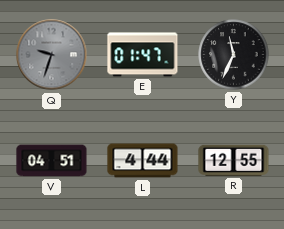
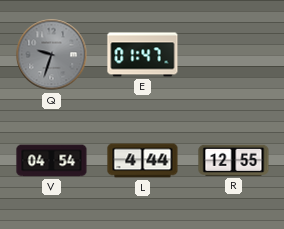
Y: 11:34 -> none
V: 04:51 -> 04:54
